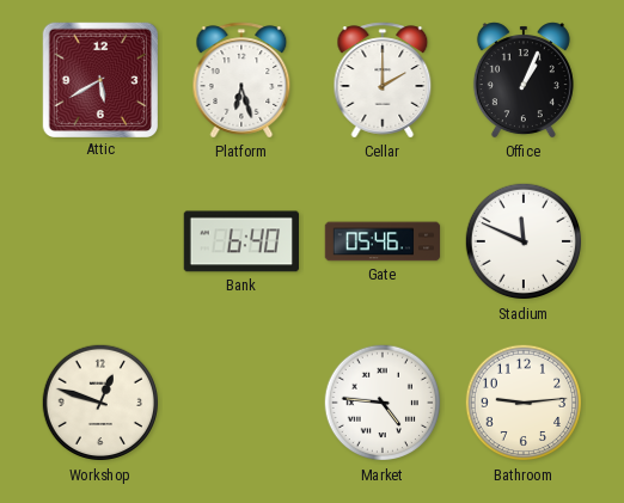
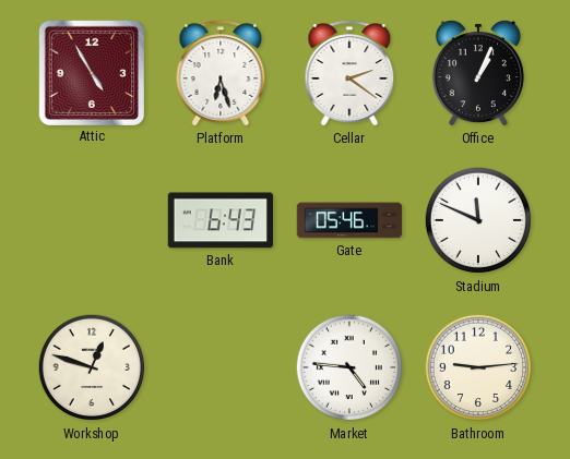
Attic: 5:40 -> 4:55
Cellar: 2:00 -> 2:21
Bank: 6:40 -> 6:43
